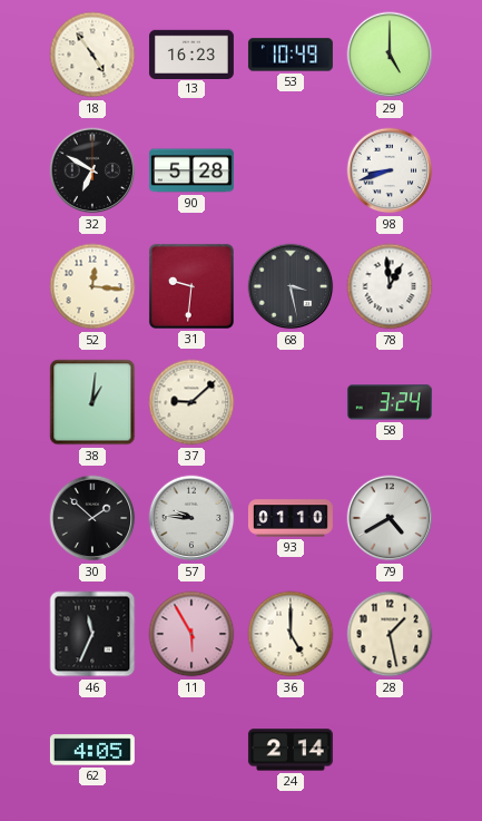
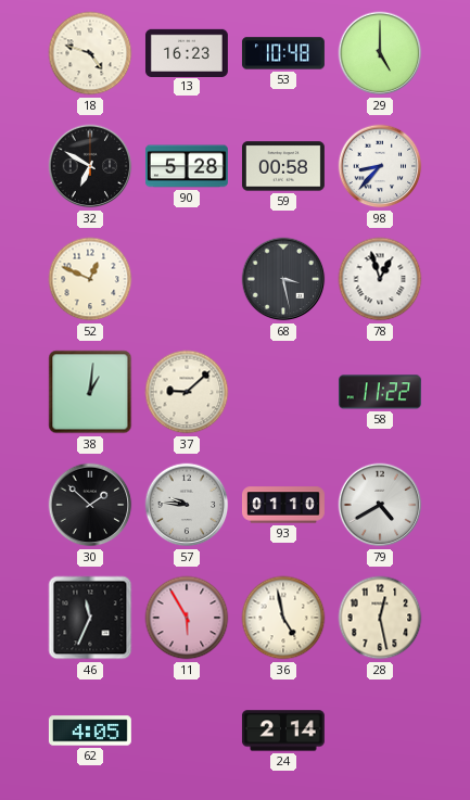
18: 4:54 -> 4:48
53: 10:49 -> 10:48
59: none -> 00:58
98: 8:42 -> 8:37
52: 12:16 -> 12:49
31: 9:31 -> none
78: 12:59 -> 12:57
58: 3:24 -> 11:22
36: 5:00 -> 4:58
28: 1:28 -> 12:28
